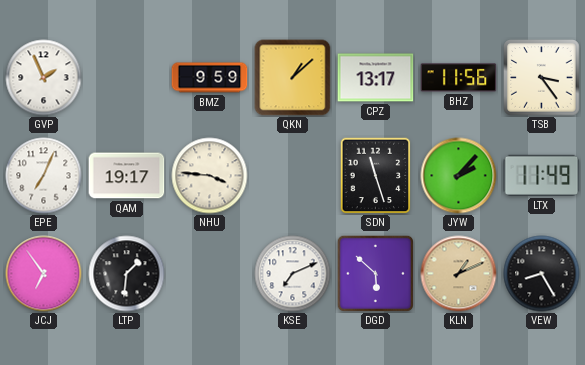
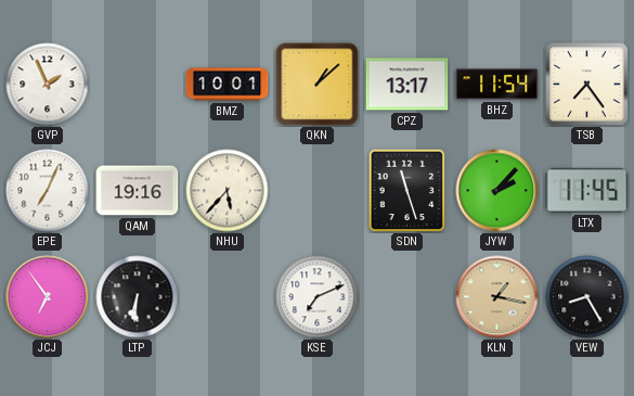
BMZ: 9:59 -> 10:01
BHZ: 11:56 -> 11:54
TSB: 3:24 -> 7:24
QAM: 19:17 -> 19:16
NHU: 3:46 -> 5:37
LTX: 11:49 -> 11:45
LTP: 1:31 -> 6:31
DGD: 5:52 -> none
KLN: 1:11 -> 1:17
